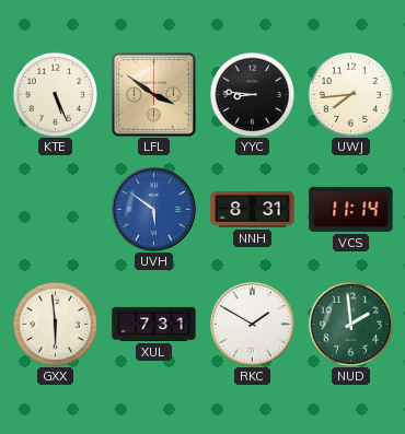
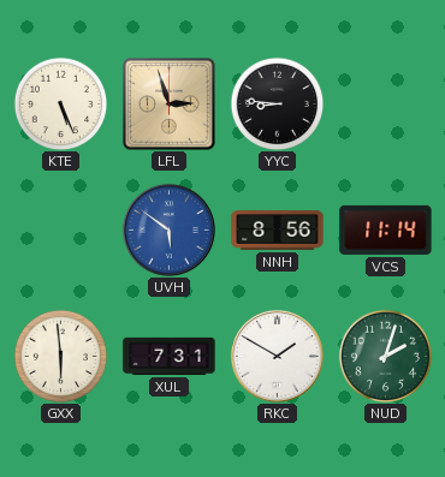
LFL: 3:51 -> 2:57
UWJ: 7:44 -> none
NNH: 8:31 -> 8:56
NUD: 1:59 -> 2:03
